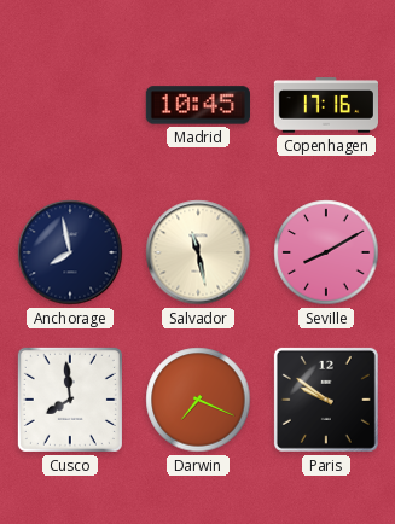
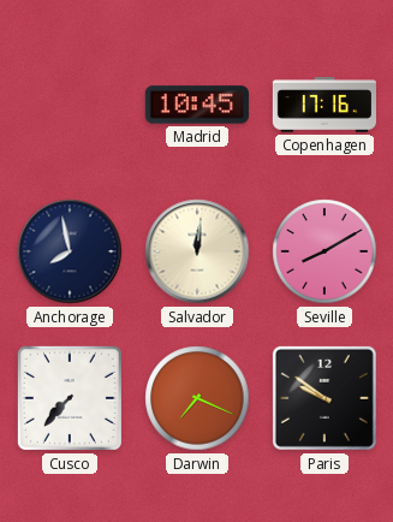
Salvador: 11:28 -> 12:01
Cusco: 7:59 -> 7:37
